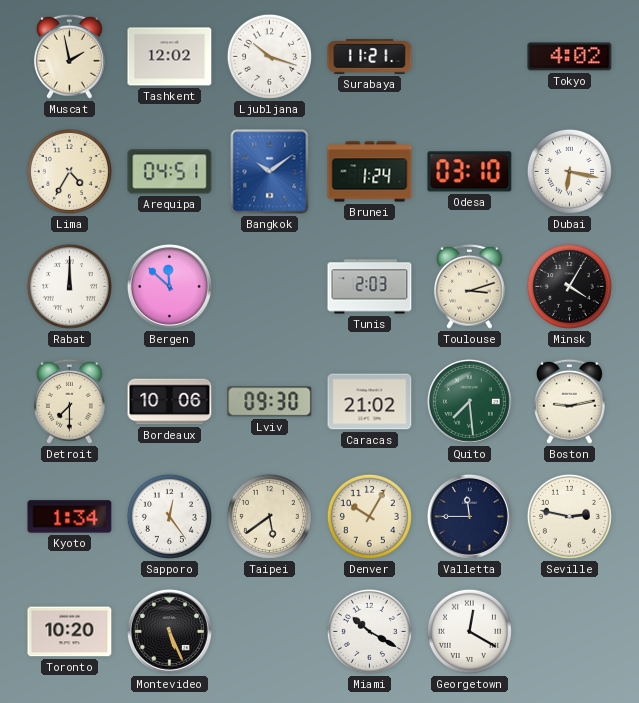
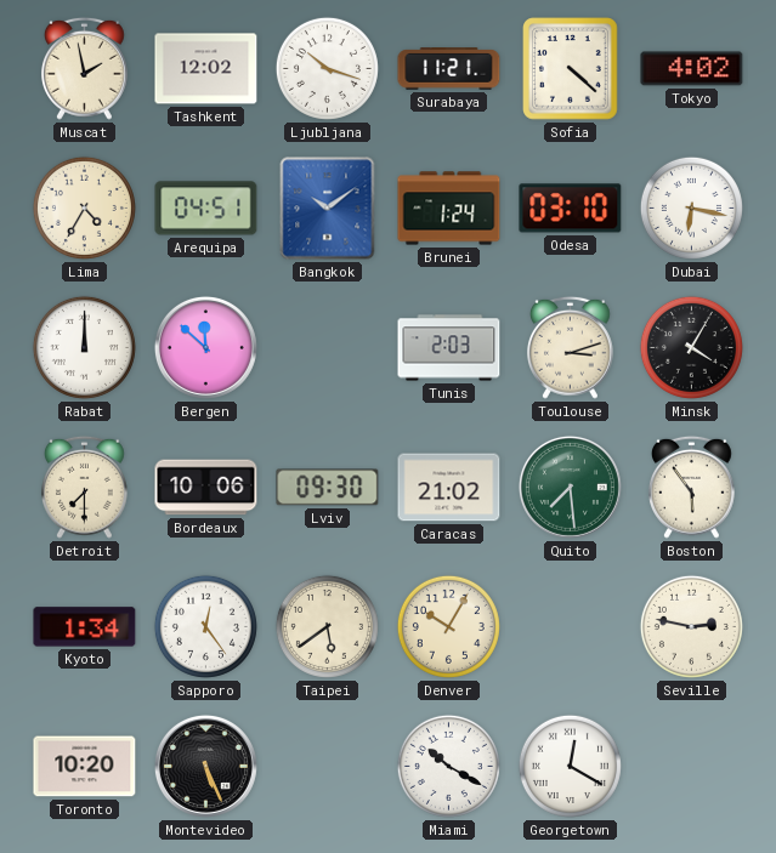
Sofia: none -> 4:22
Boston: 9:13 -> 5:54
Valletta: 11:45 -> none
